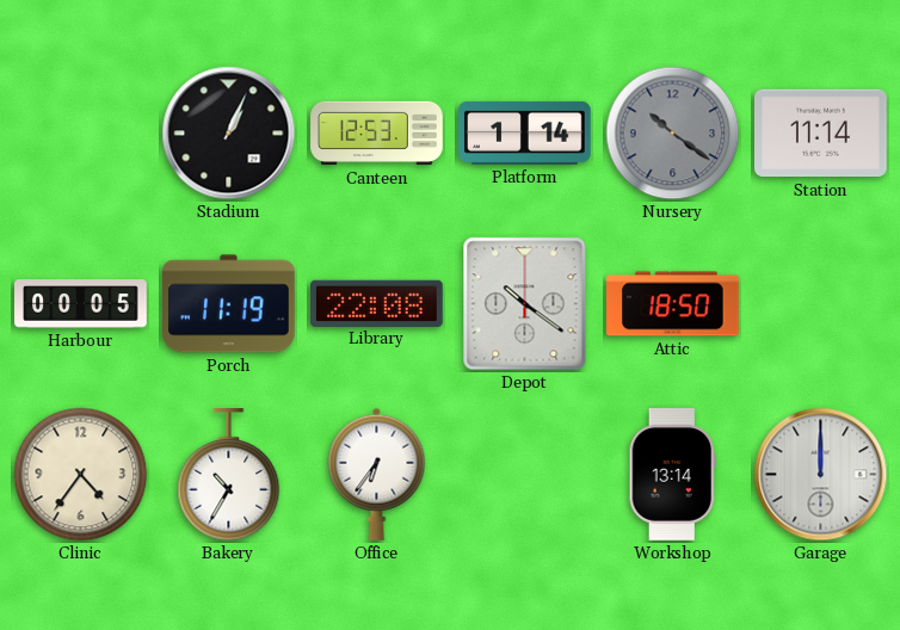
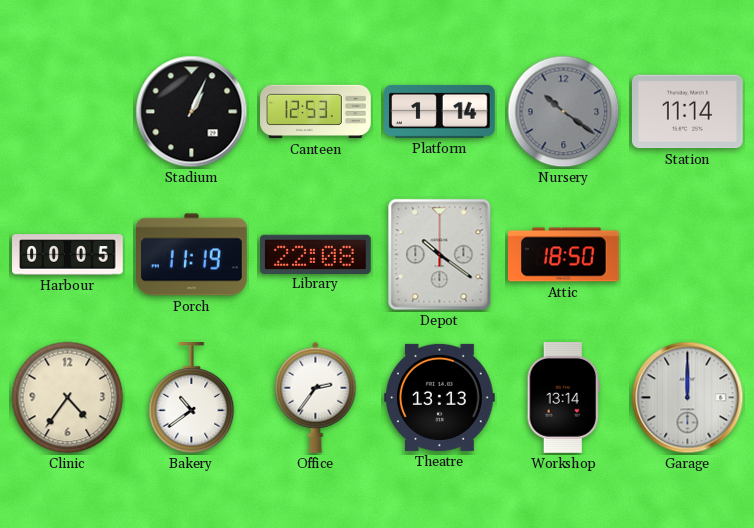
Bakery: 10:35 -> 10:39
Office: 6:36 -> 2:36
Theatre: none -> 13:13
